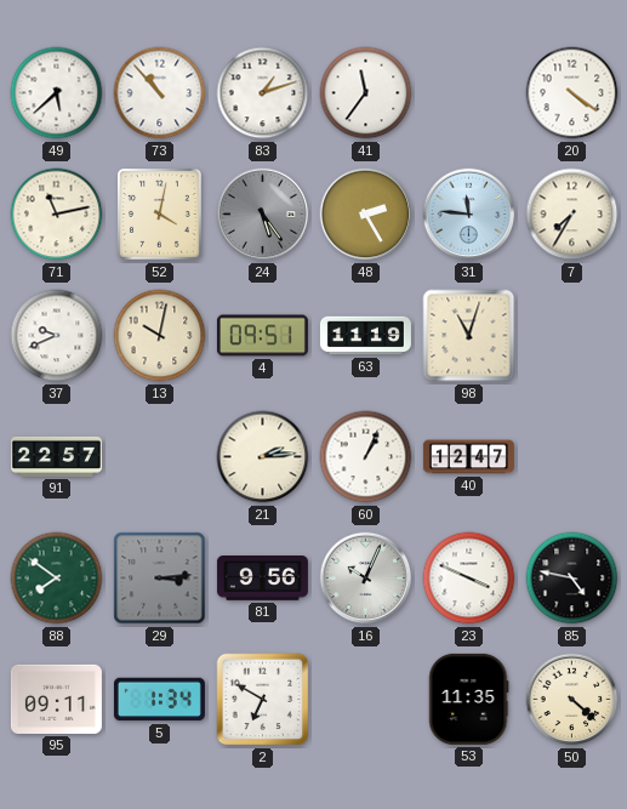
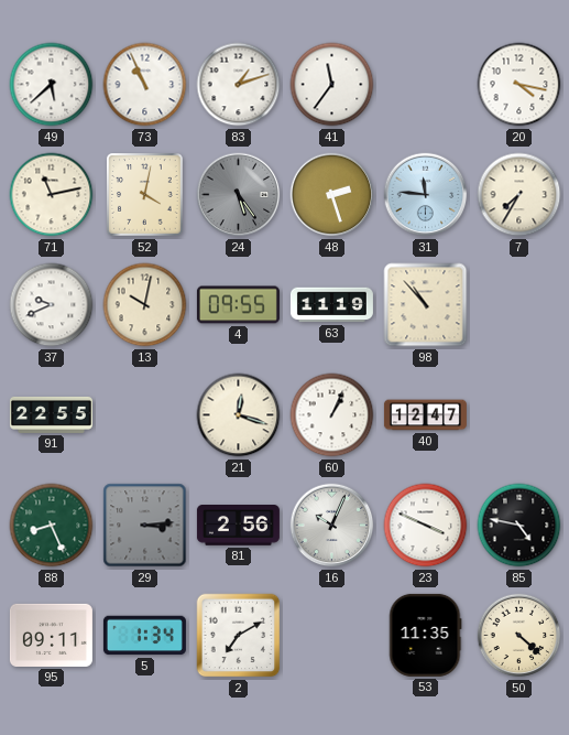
73: 10:53 -> 10:56
20: 4:21 -> 4:17
48: 2:25 -> 2:27
4: 09:51 -> 09:55
98: 11:03 -> 10:53
91: 22:57 -> 22:55
21: 2:14 -> 12:18
88: 7:51 -> 8:26
81: 9:56 -> 2:56
2: 6:50 -> 7:10
